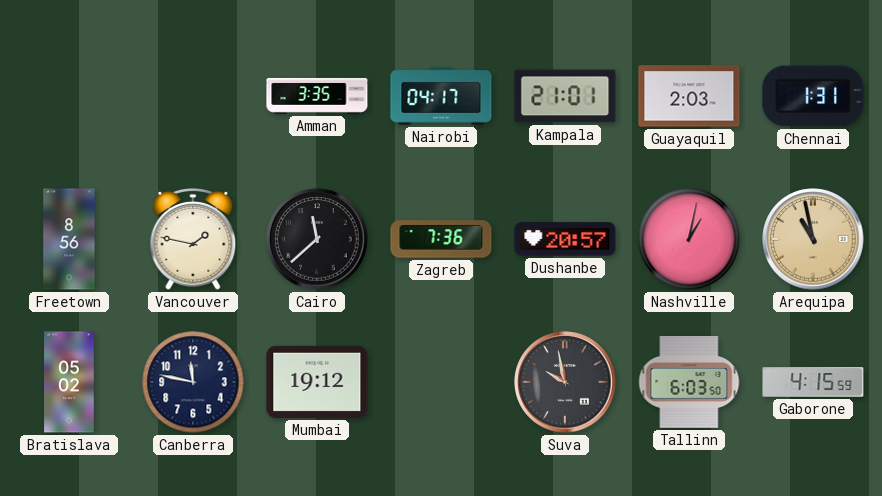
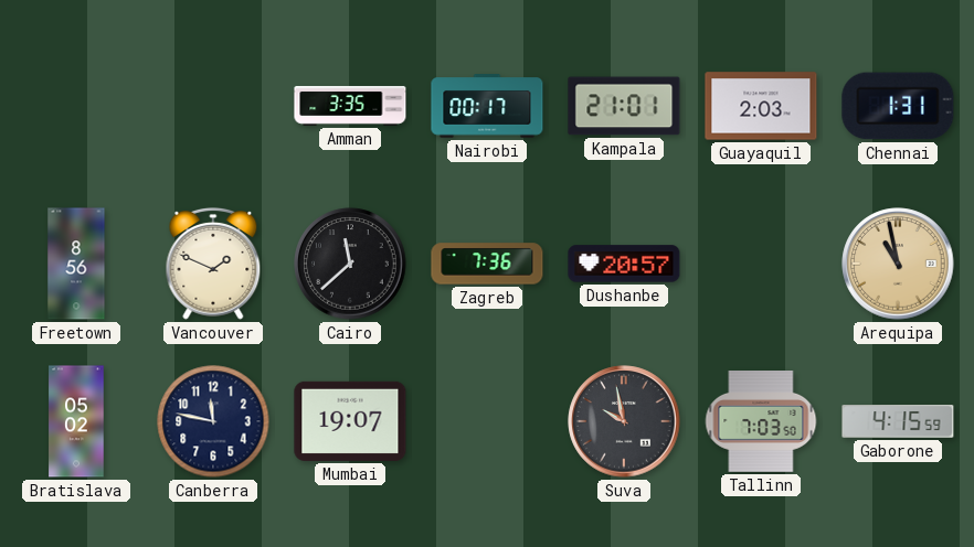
Nairobi: 04:17 -> 00:17
Vancouver: 1:47 -> 1:49
Nashville: 1:02 -> none
Mumbai: 19:12 -> 19:07
Tallinn: 6:03 -> 7:03
